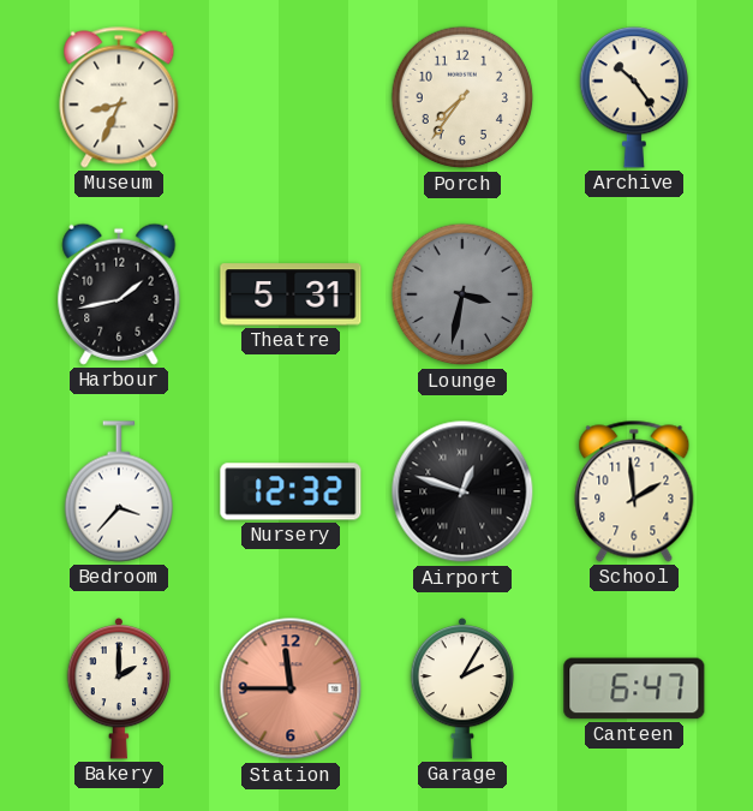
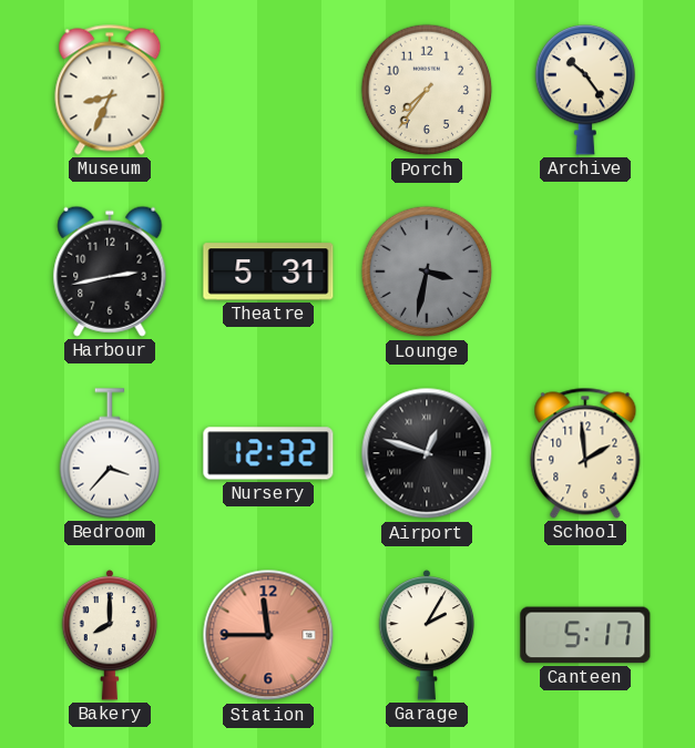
Harbour: 1:43 -> 2:43
Bakery: 2:00 -> 8:00
Canteen: 6:47 -> 5:17
